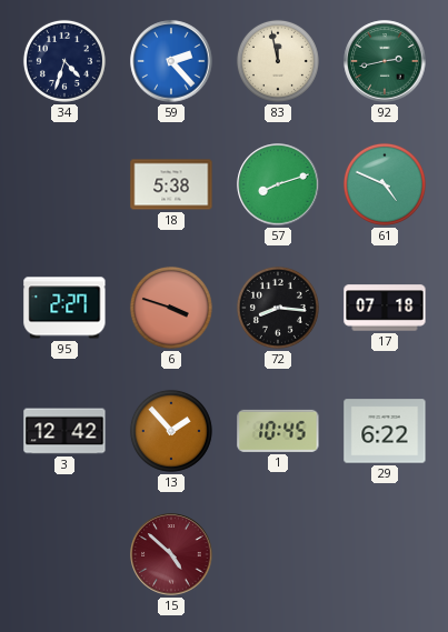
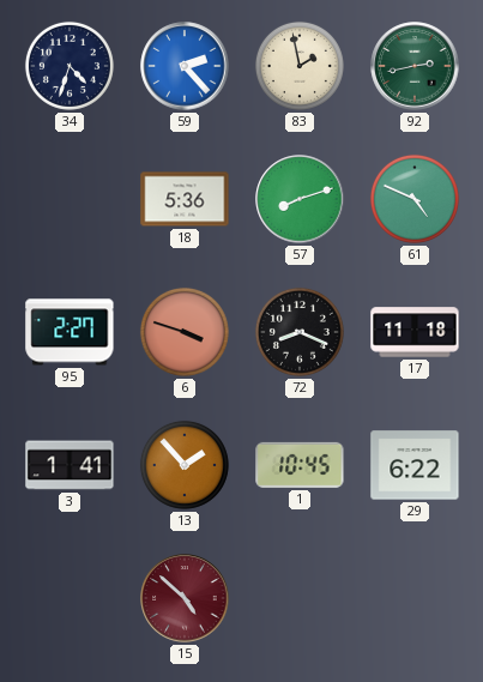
83: 11:58 -> 1:58
18: 5:38 -> 5:36
72: 8:16 -> 8:19
17: 07:18 -> 11:18
3: 12:42 -> 1:41
